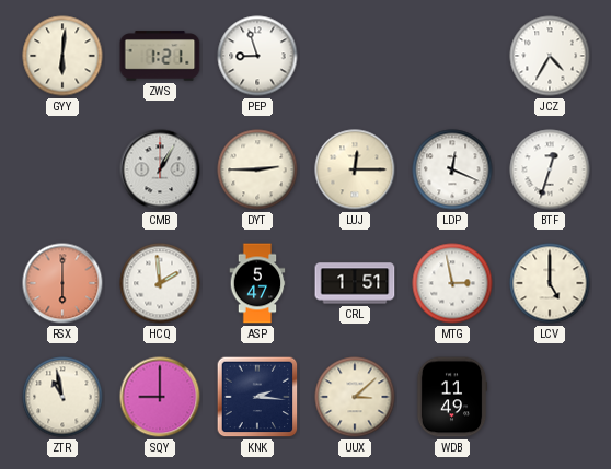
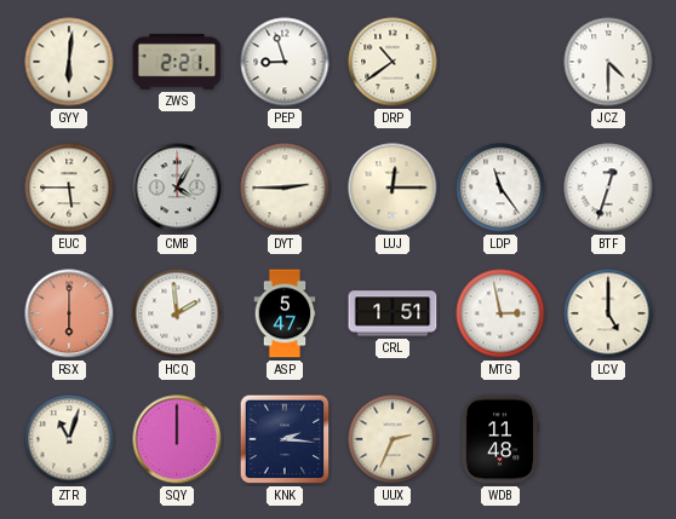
ZWS: 1:21 -> 2:21
DRP: none -> 10:39
JCZ: 4:35 -> 4:30
EUC: none -> 5:45
CMB: 1:05 -> 4:05
LDP: 12:19 -> 11:24
ZTR: 10:58 -> 11:03
SQY: 9:00 -> 12:00
UUX: 3:08 -> 2:34
WDB: 11:49 -> 11:48
